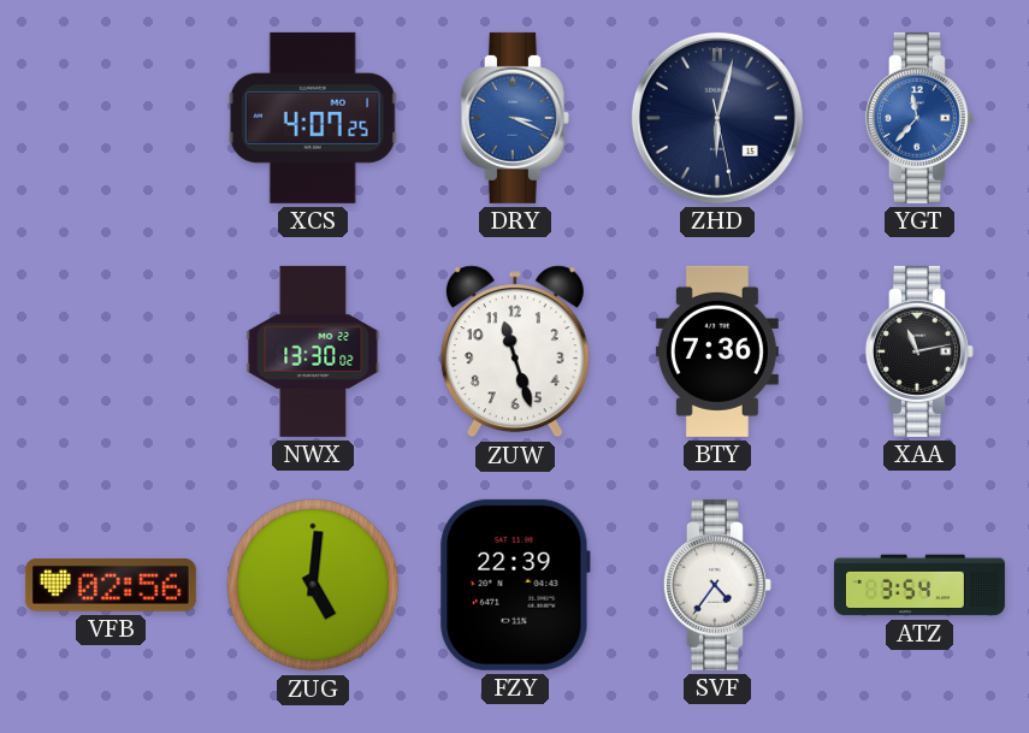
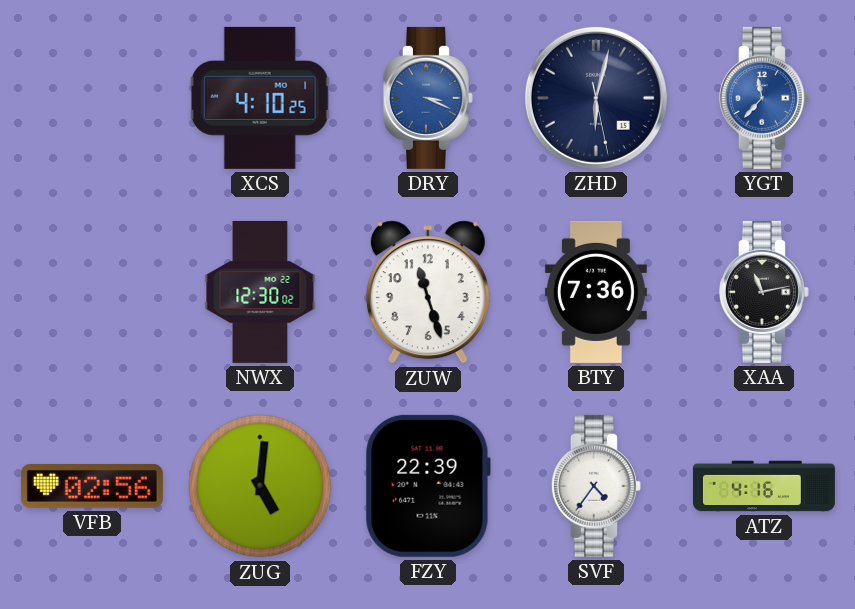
XCS: 4:07 -> 4:10
NWX: 13:30 -> 12:30
ATZ: 3:54 -> 4:16
